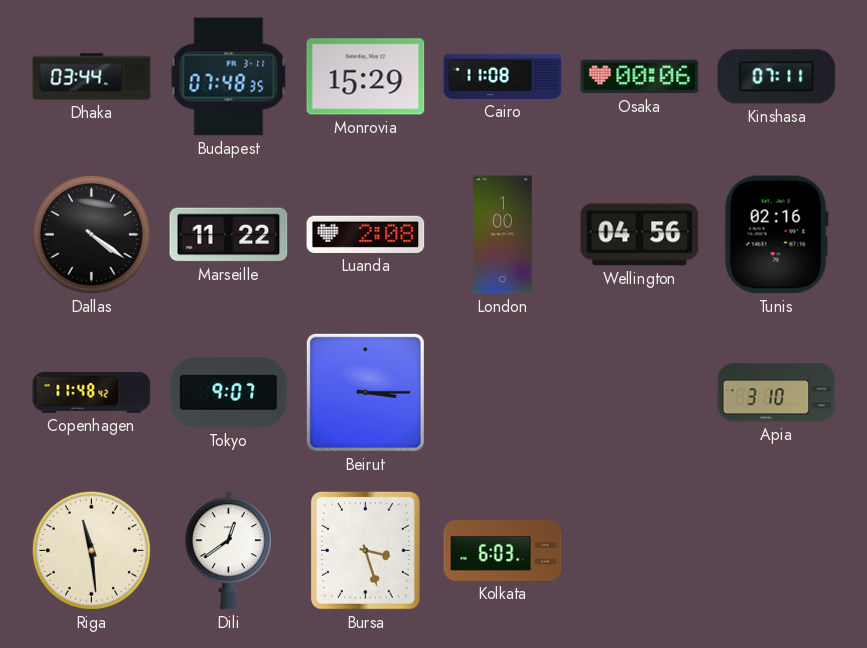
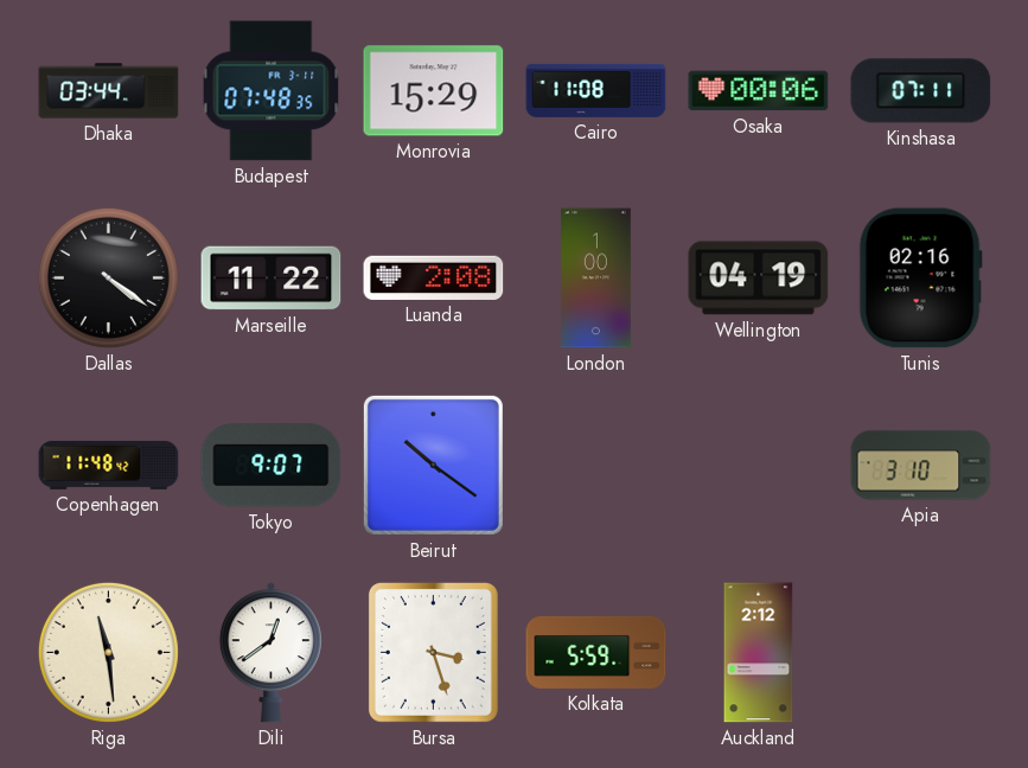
Wellington: 04:56 -> 04:19
Beirut: 3:15 -> 10:21
Kolkata: 6:03 -> 5:59
Auckland: none -> 2:12
